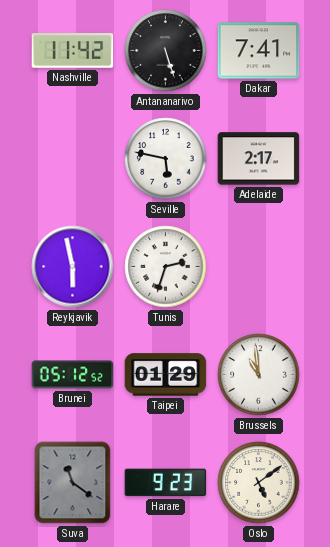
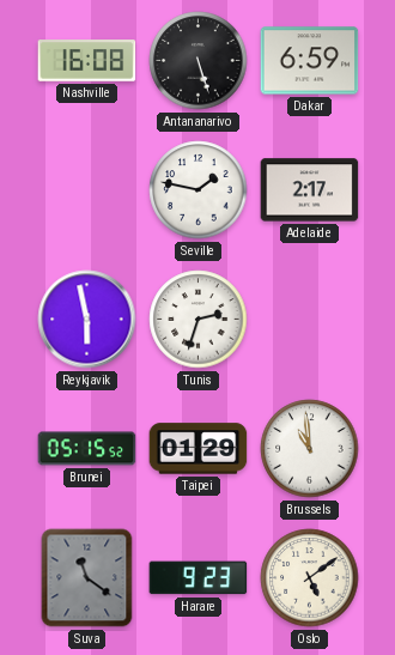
Nashville: 11:42 -> 16:08
Dakar: 7:41 -> 6:59
Seville: 5:47 -> 1:47
Brunei: 05:12 -> 05:15
